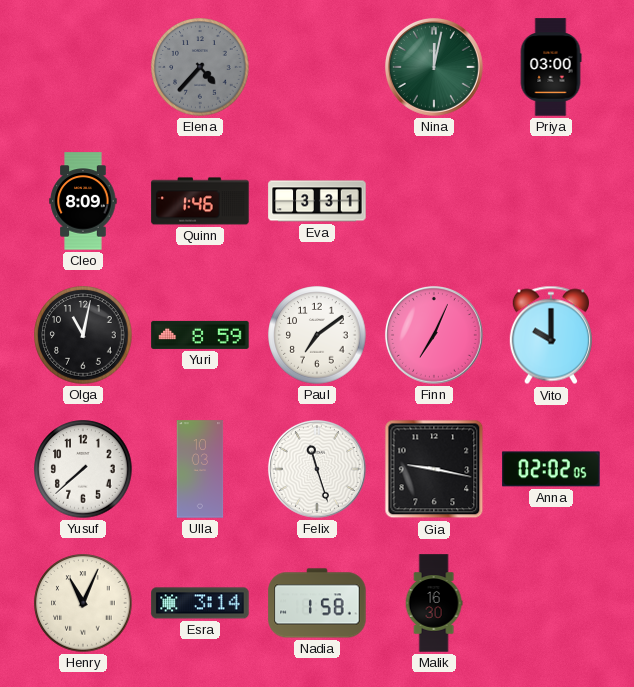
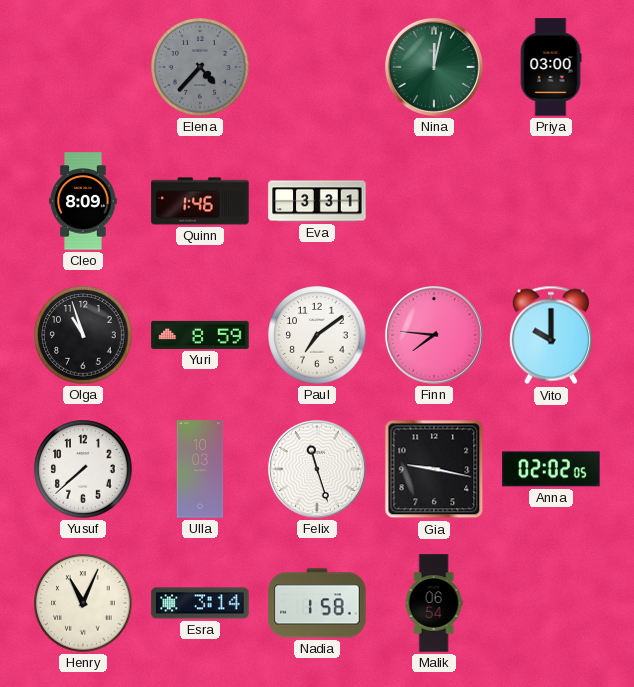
Olga: 11:02 -> 10:57
Finn: 7:04 -> 7:46
Malik: 16:30 -> 06:54
